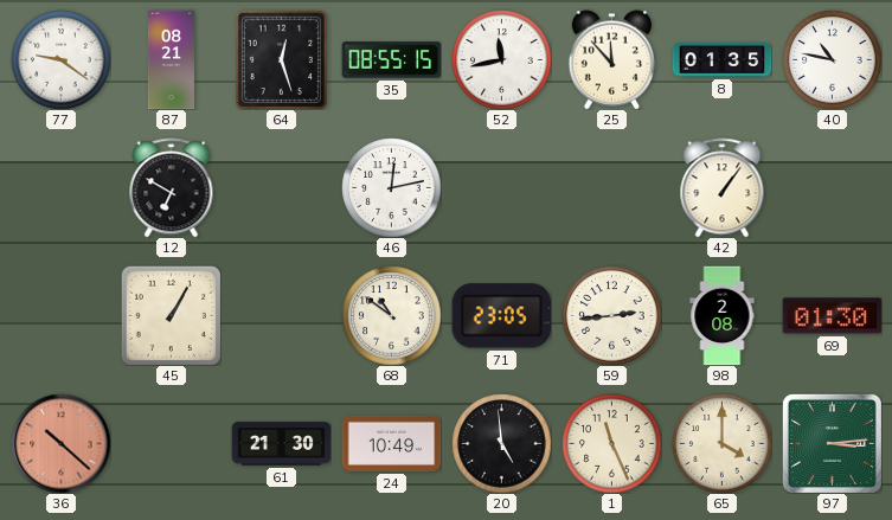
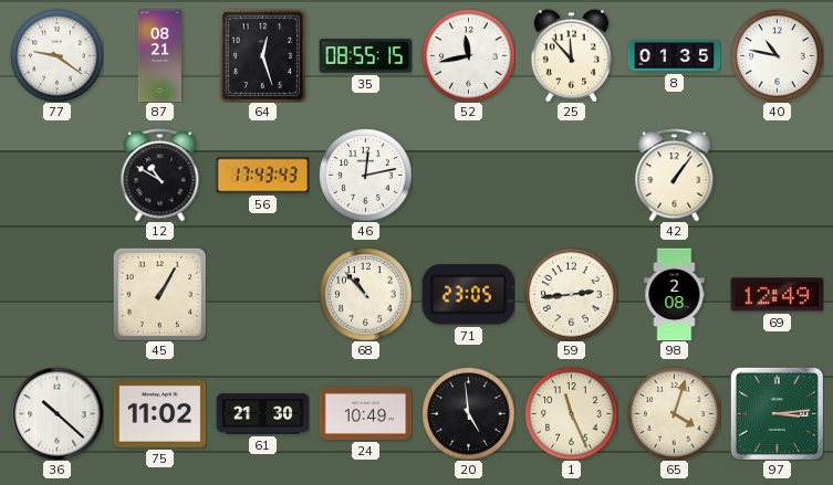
12: 6:50 -> 10:50
56: none -> 17:43
68: 10:51 -> 10:53
69: 01:30 -> 12:49
36 dial: salmon -> white
75: none -> 11:02
65: 4:00 -> 4:03
